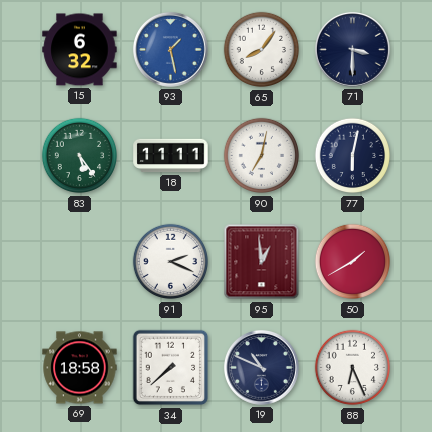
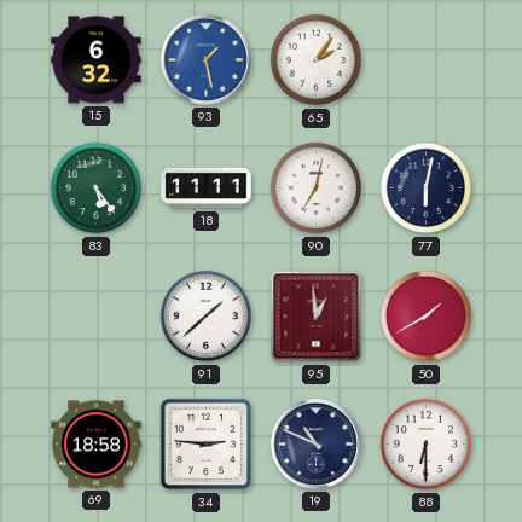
65: 8:06 -> 2:06
71: 3:30 -> none
91: 2:19 -> 1:38
34: 7:38 -> 2:46
88: 6:26 -> 6:30
